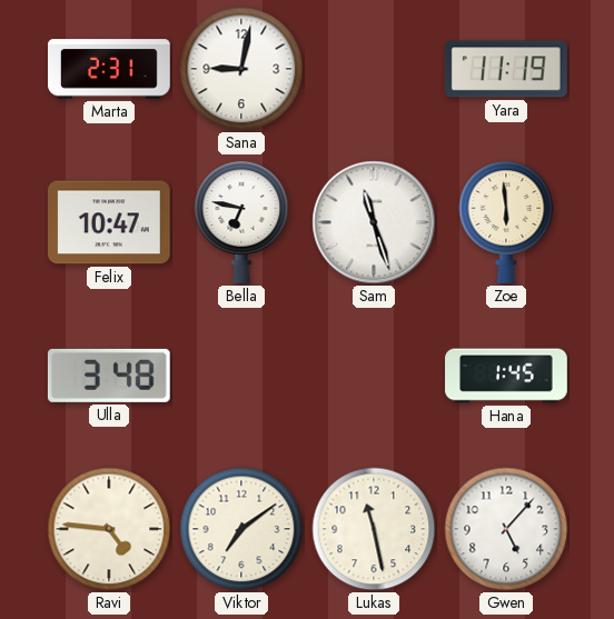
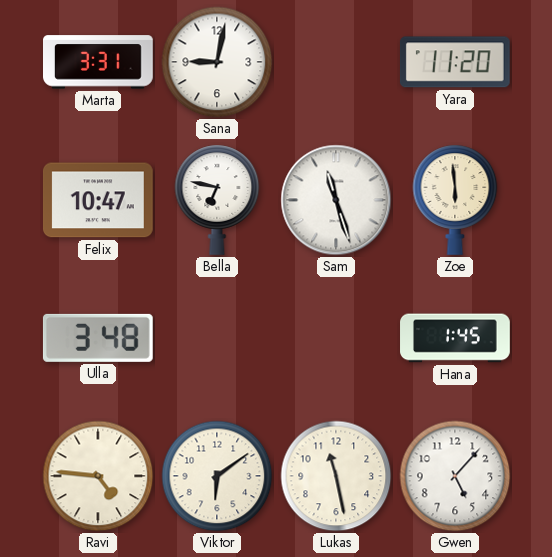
Marta: 2:31 -> 3:31
Yara: 11:19 -> 11:20
Viktor: 7:09 -> 6:09
